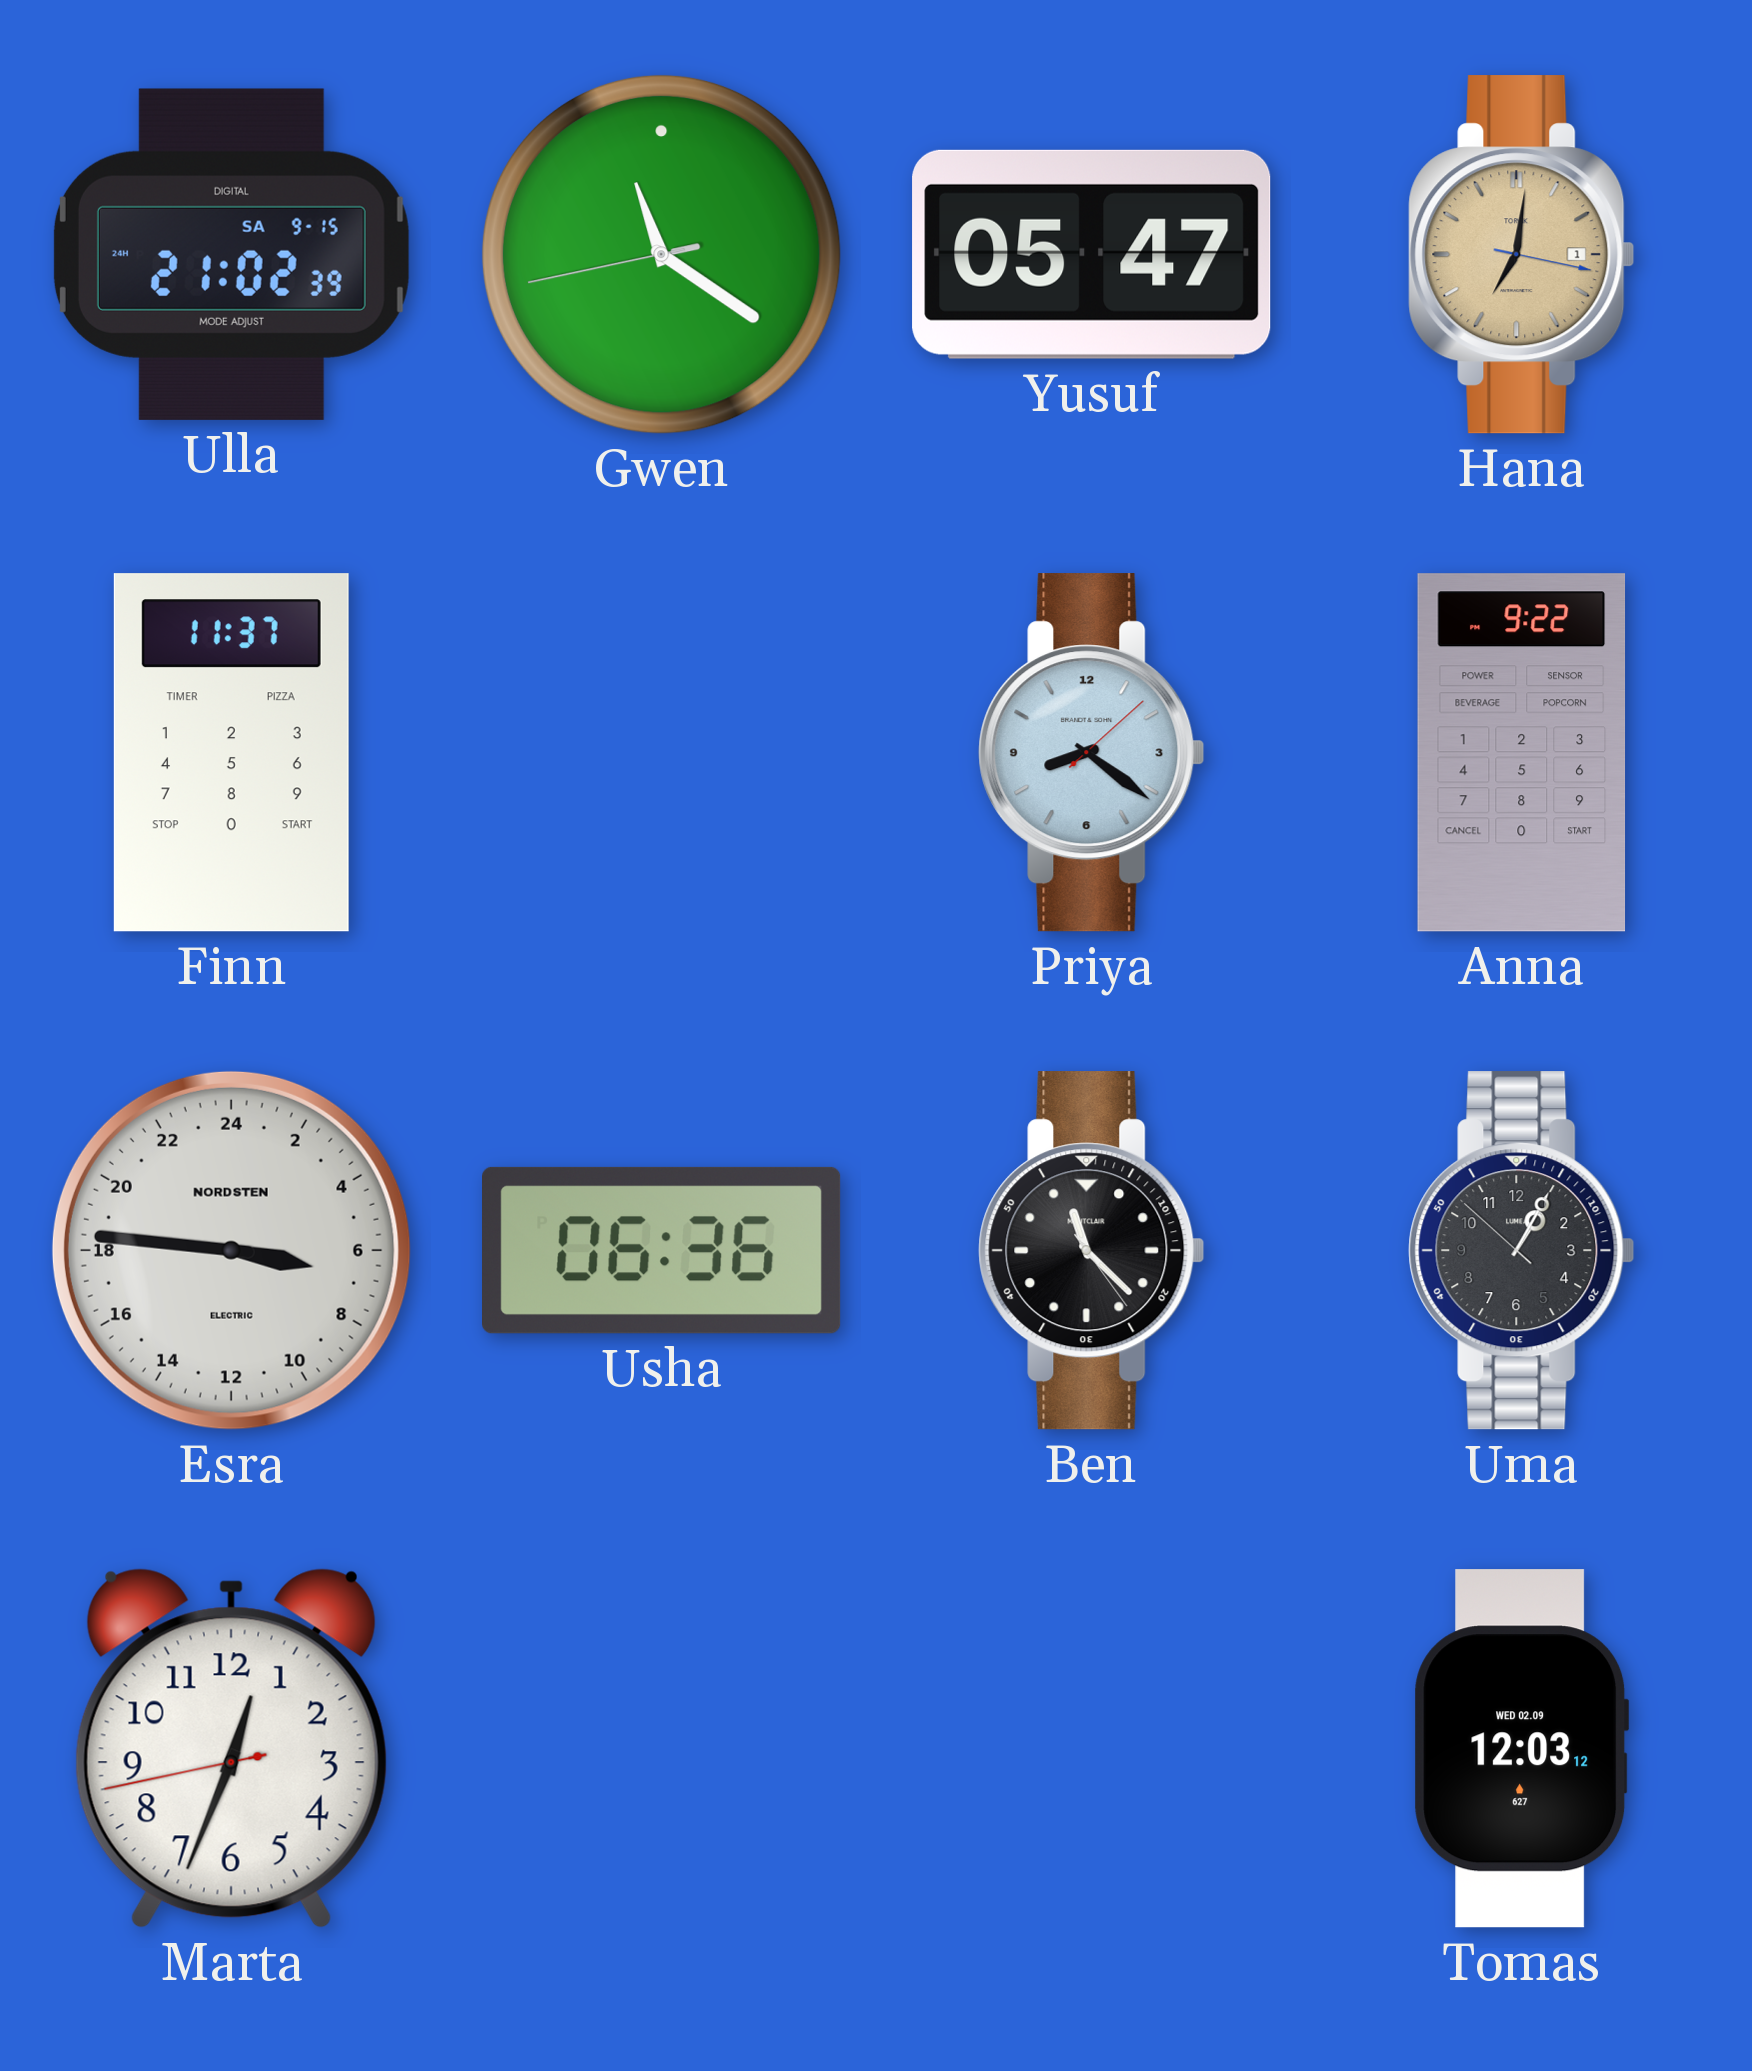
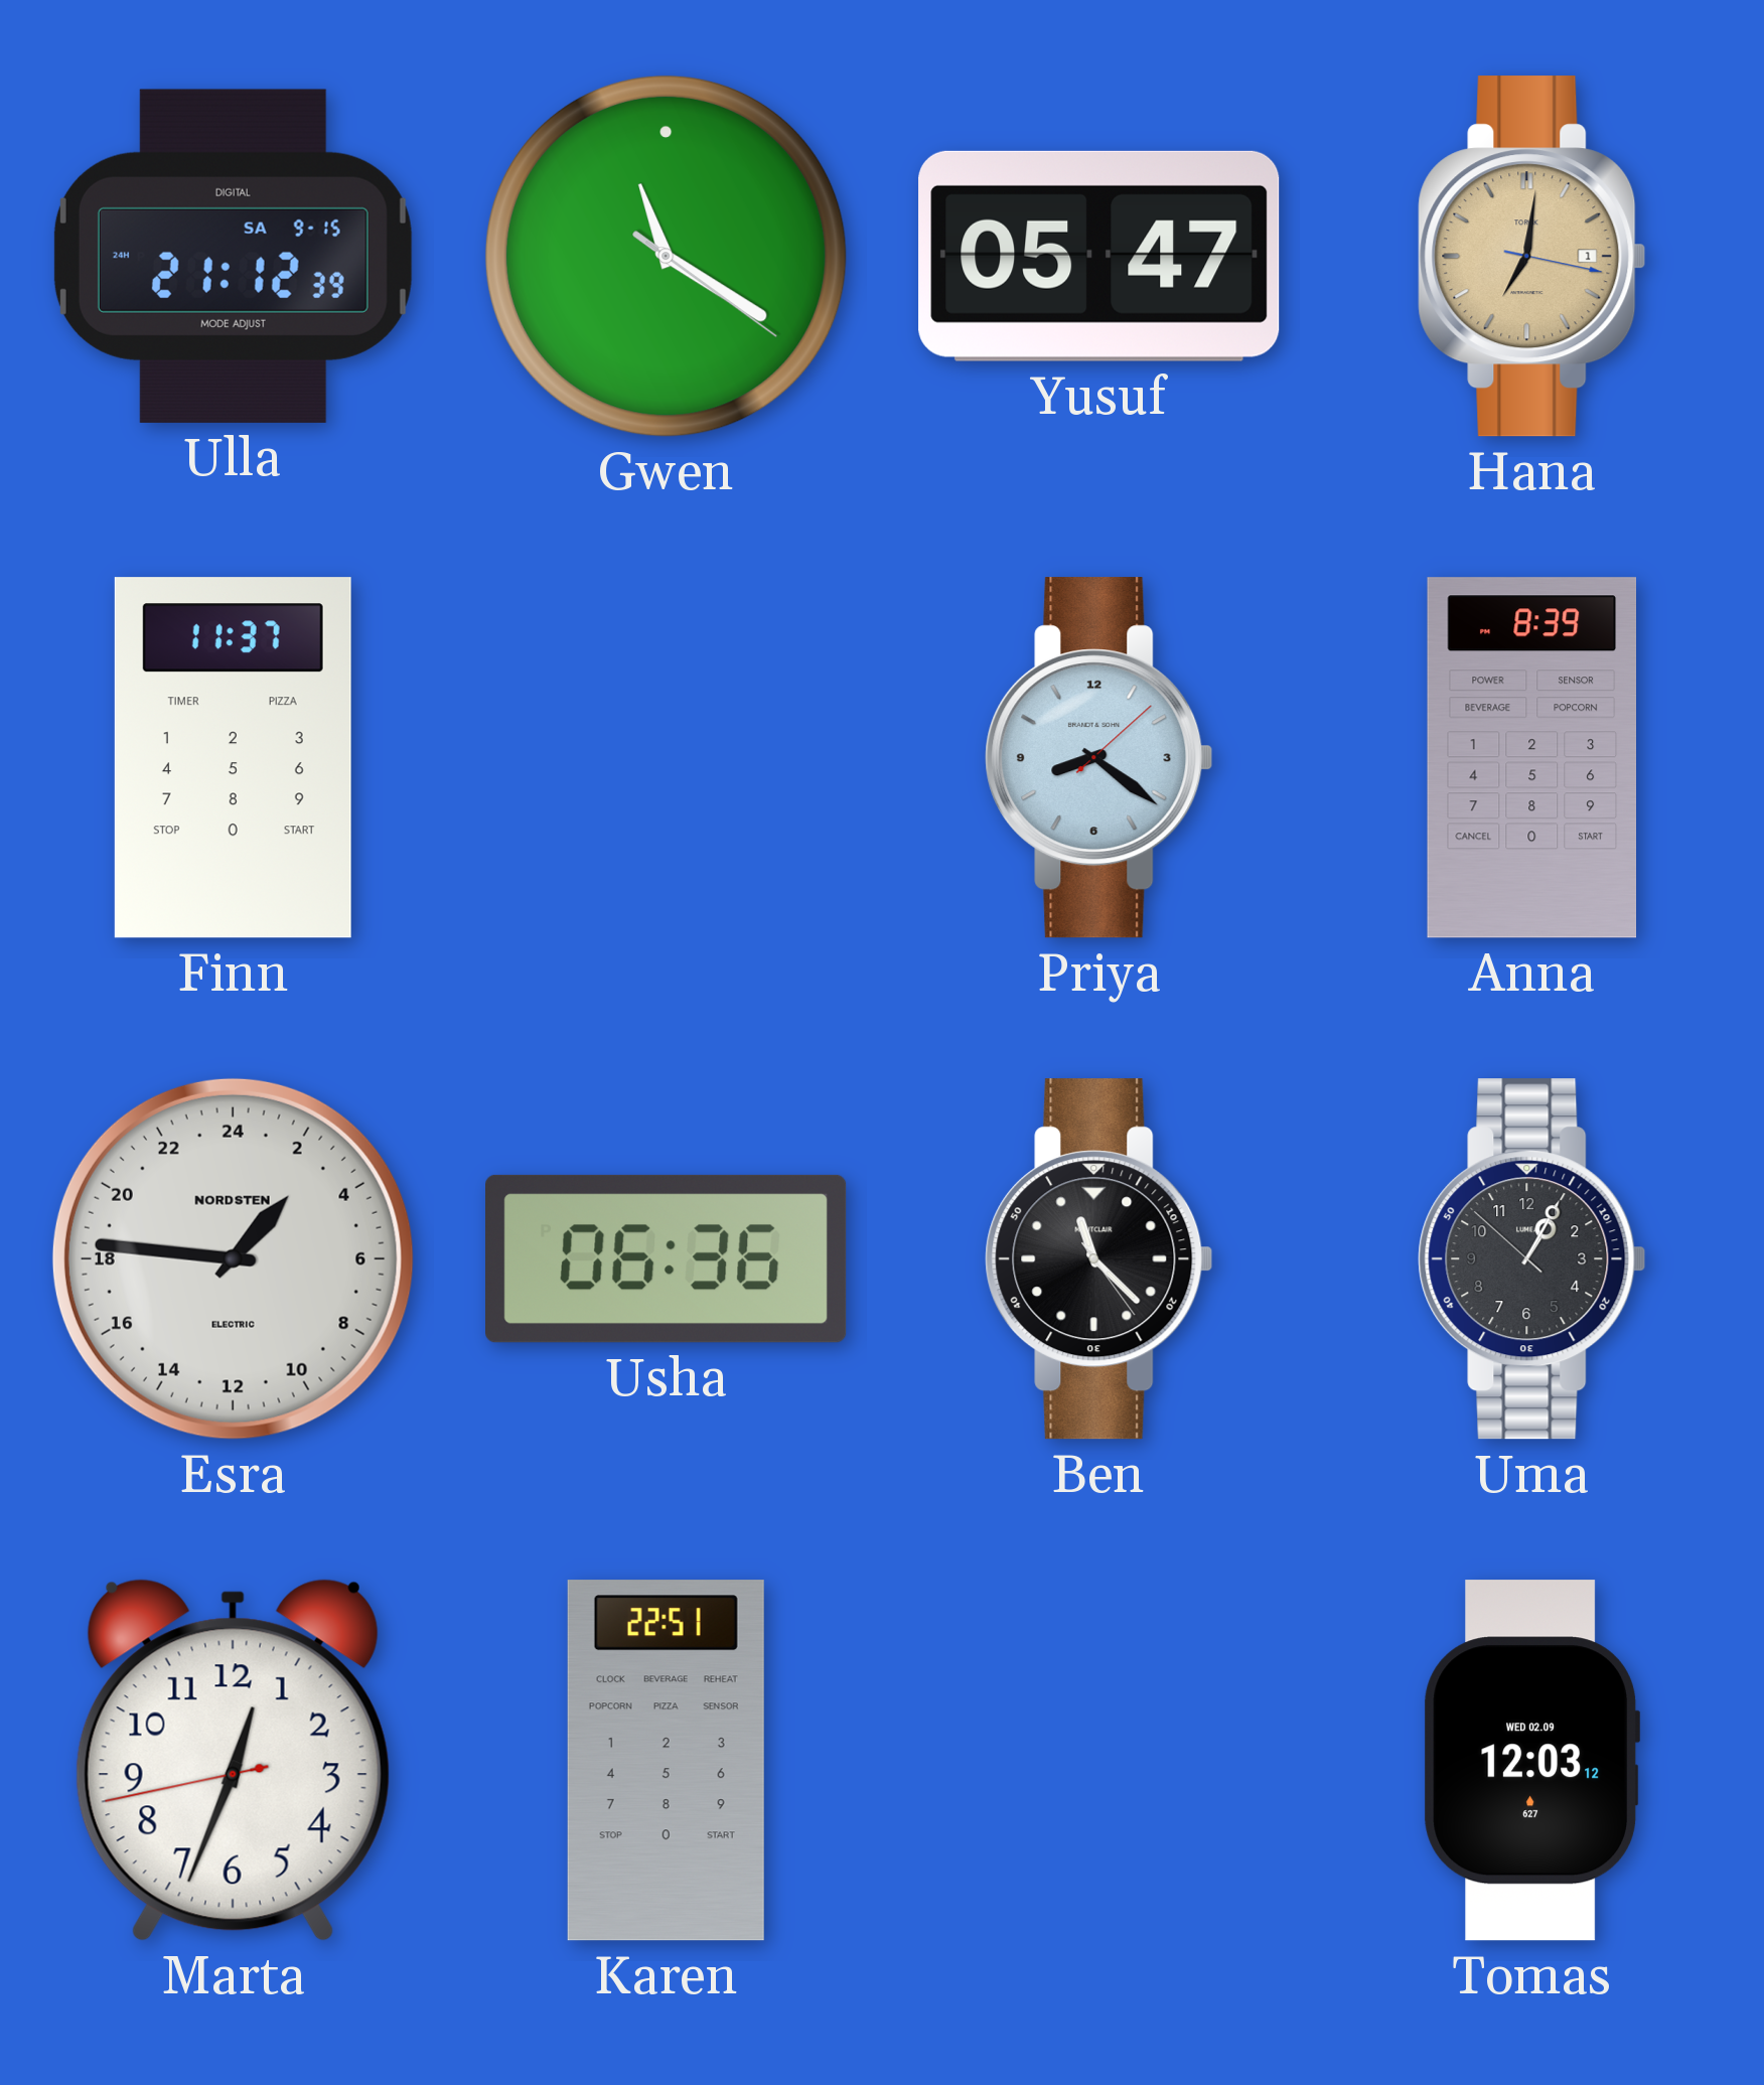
Ulla: 21:02 -> 21:12
Gwen: 11:20:43 -> 11:20:21
Anna: 9:22 -> 8:39
Esra: 6:46 -> 2:46
Karen: none -> 22:51
